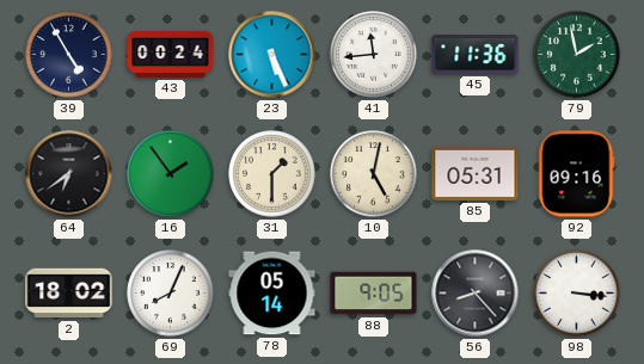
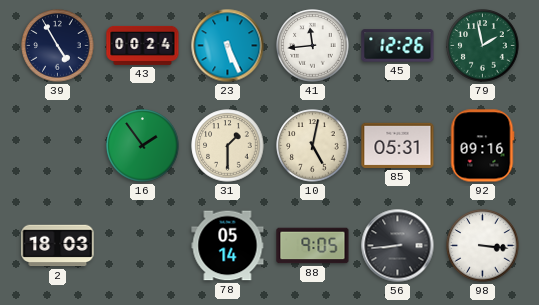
45: 11:36 -> 12:26
64: 6:39 -> none
2: 18:02 -> 18:03
69: 8:04 -> none
56: 8:23 -> 8:44
